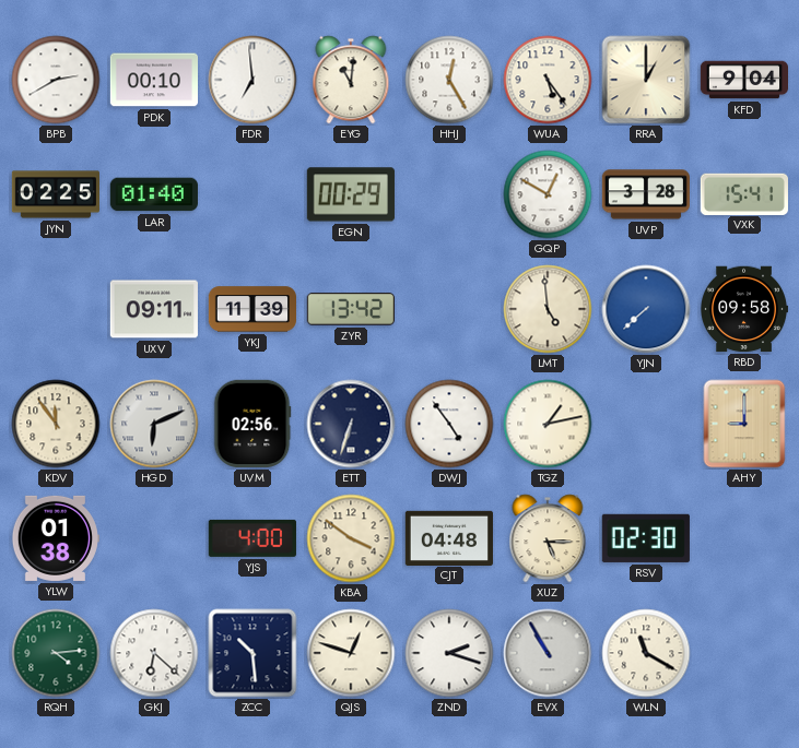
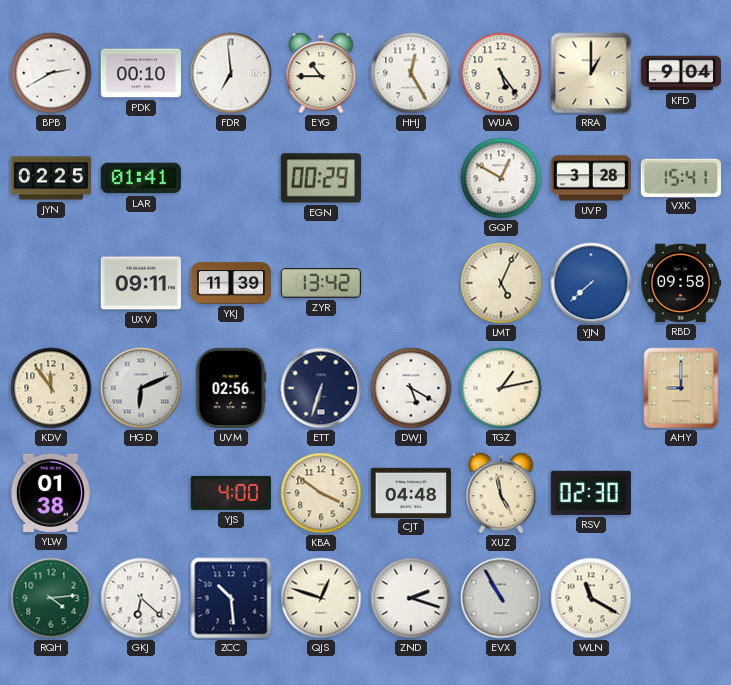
EYG: 11:01 -> 10:45
LAR: 01:40 -> 01:41
LMT: 4:59 -> 5:04
DWJ: 4:54 -> 5:20
XUZ: 5:15 -> 4:58
